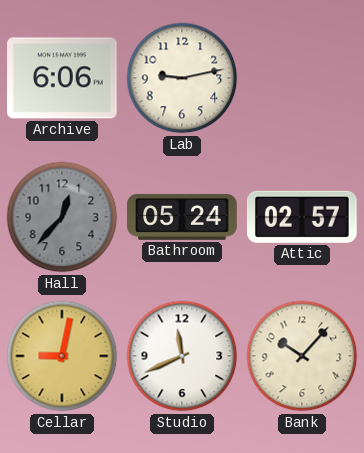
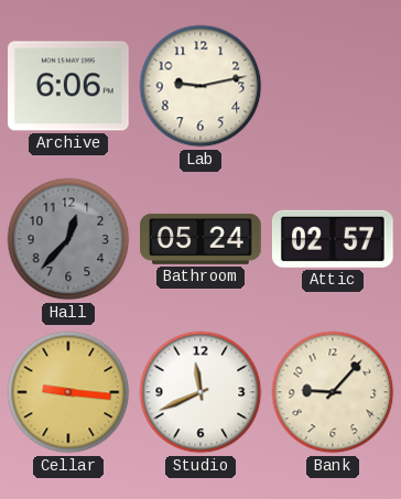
Cellar: 9:02 -> 9:16
Bank: 10:07 -> 9:07
